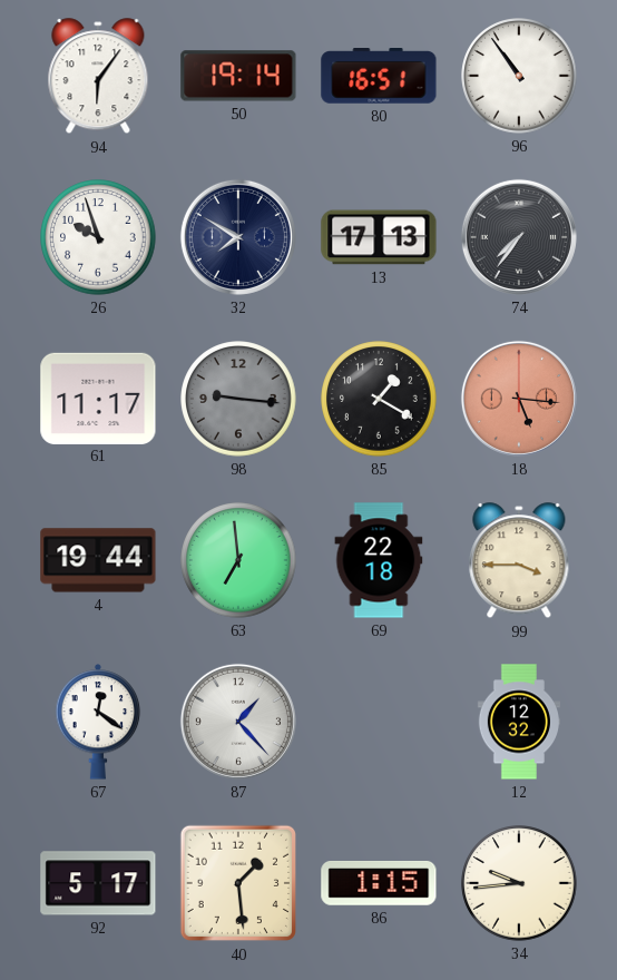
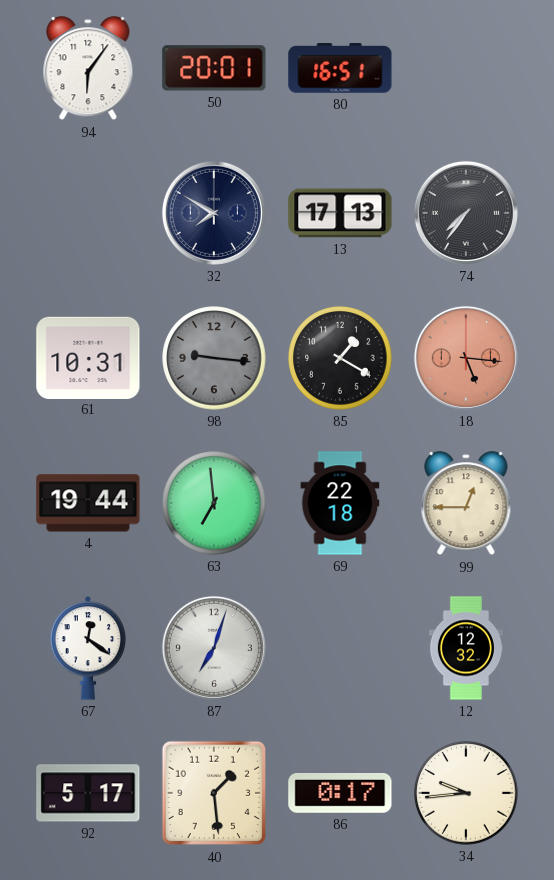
50: 19:14 -> 20:01
96: 10:54 -> none
26: 9:57 -> none
61: 11:17 -> 10:31
99: 3:45 -> 12:45
87: 1:23 -> 7:03
86: 1:15 -> 0:17
